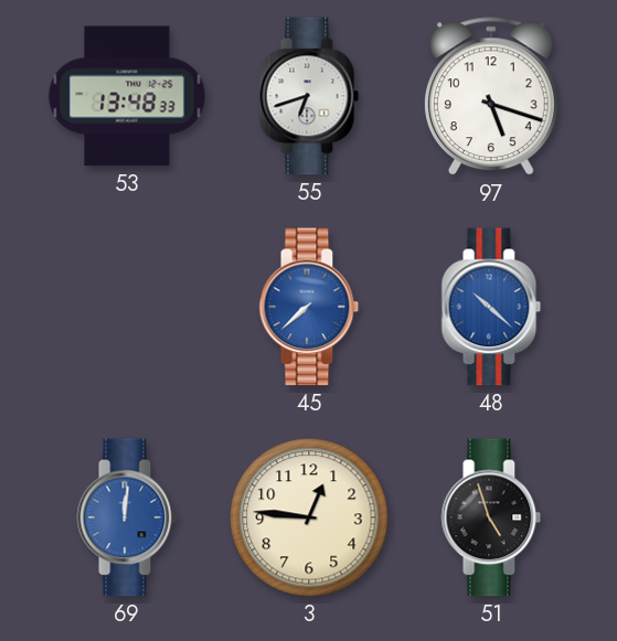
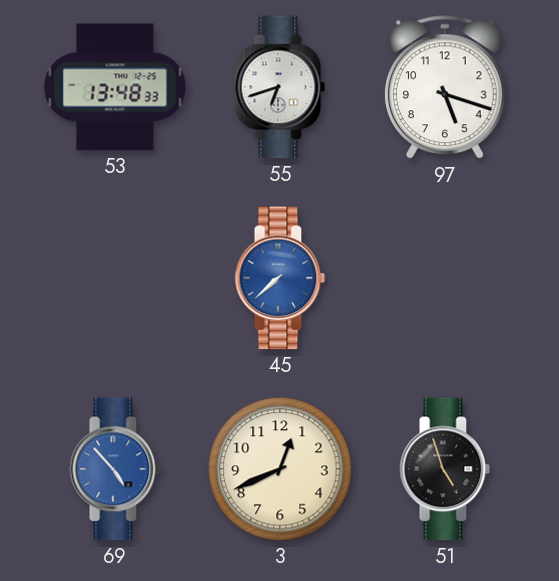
48: 10:22 -> none
69: 12:01 -> 4:53
3: 12:46 -> 12:41
